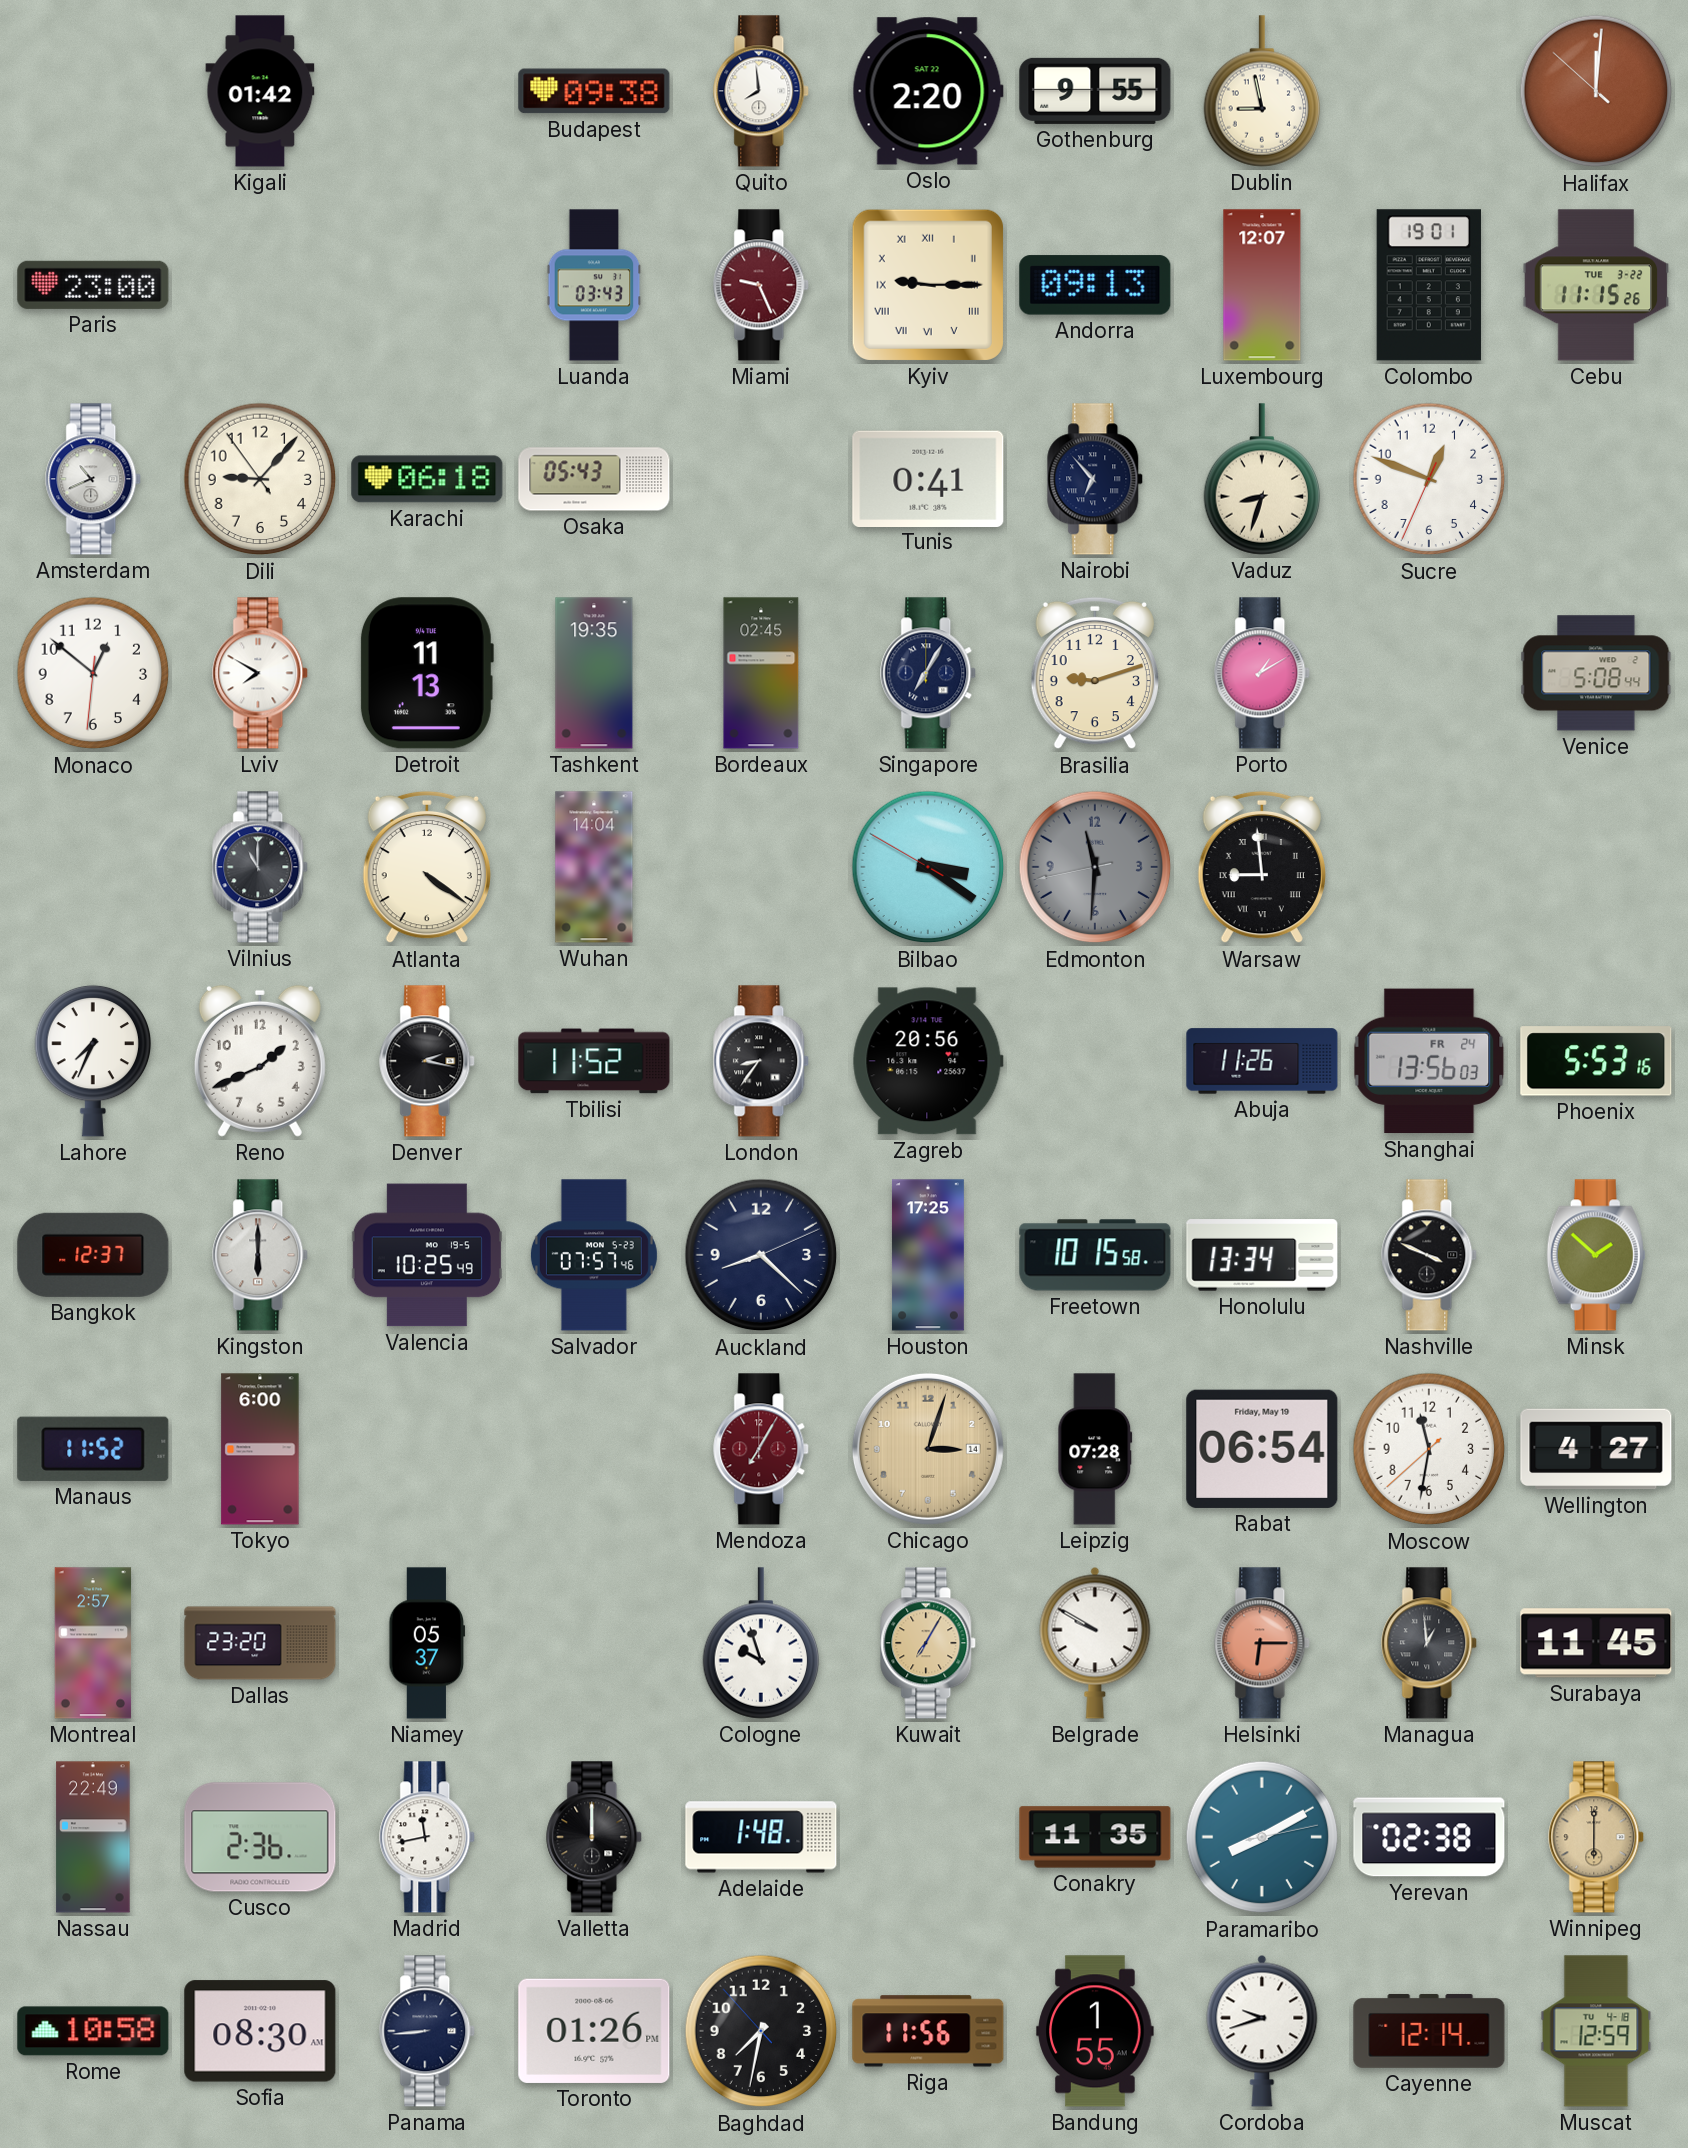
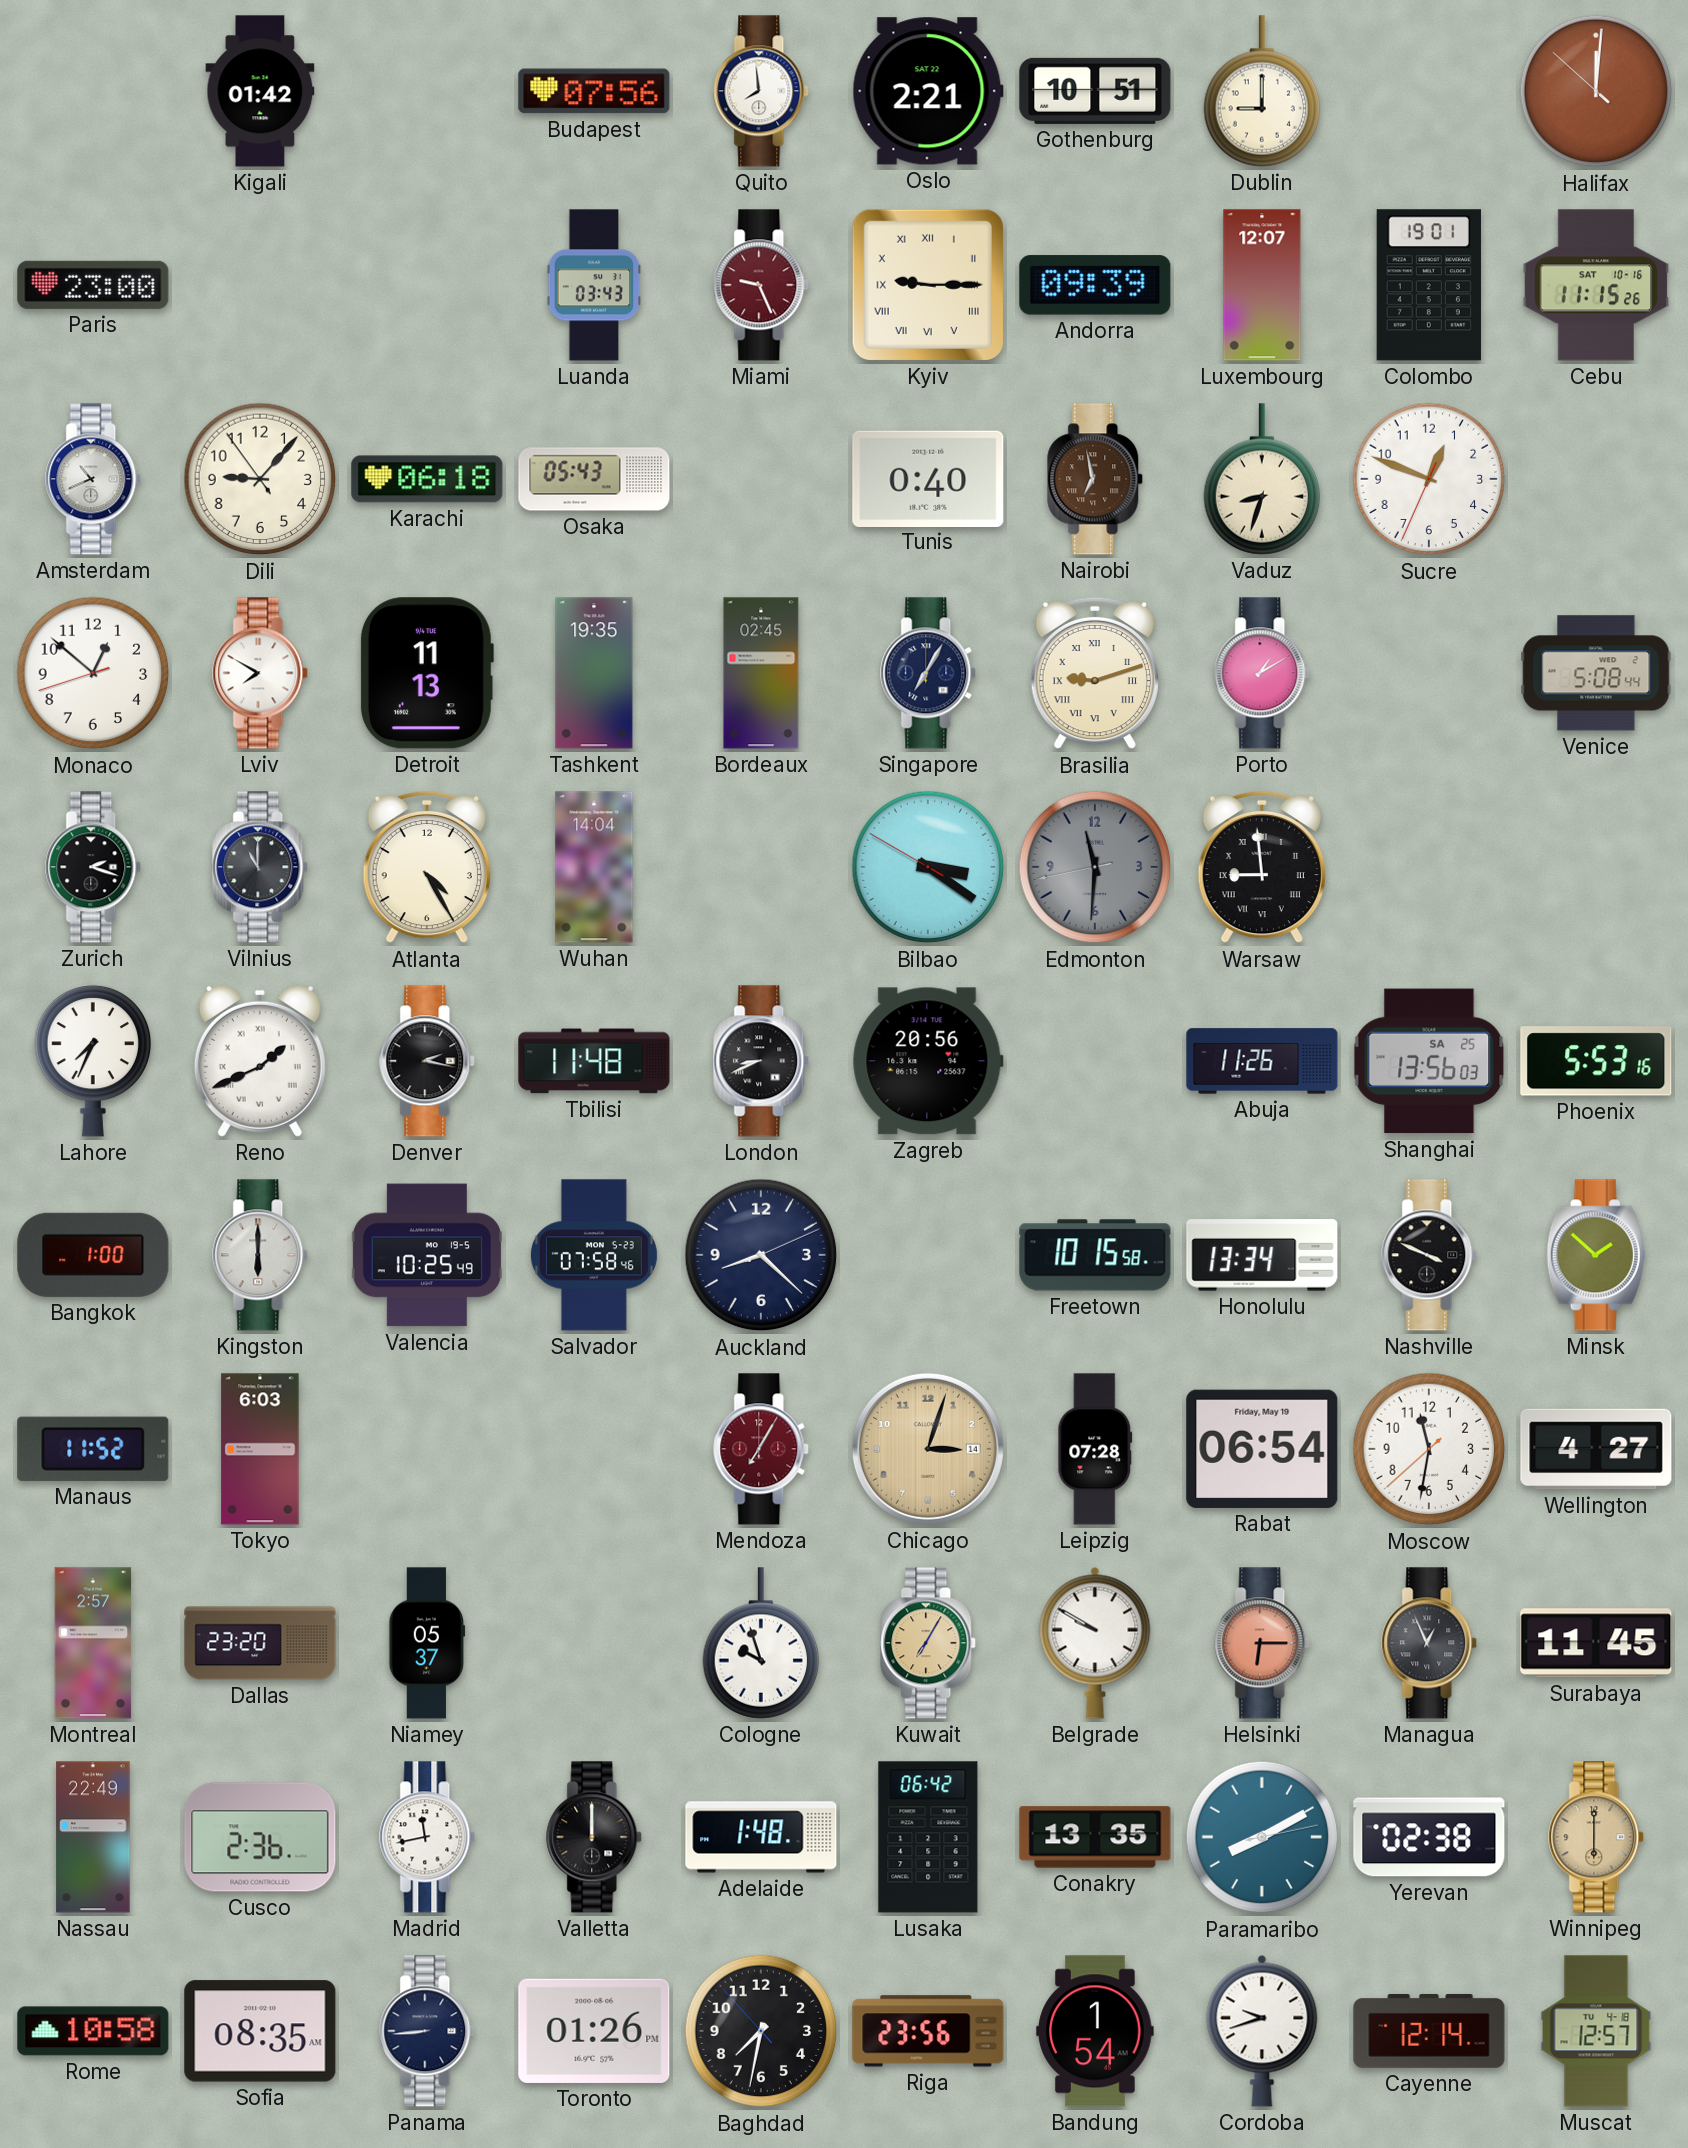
Budapest: 09:38 -> 07:56
Oslo: 2:20 -> 2:21
Gothenburg: 9:55 -> 10:51
Dublin: 8:58 -> 9:00
Andorra: 09:13 -> 09:39
Cebu date: TUE 3-22 -> SAT 10-16
Tunis: 0:41 -> 0:40
Nairobi: 6:53 -> 6:58
Nairobi dial: navy -> brown
Monaco: 12:51:31 -> 12:51:42
Brasilia numerals: Arabic -> Roman
Zurich: none -> 2:18
Atlanta: 4:21 -> 4:25
Reno numerals: Arabic -> Roman
Tbilisi: 11:52 -> 11:48
London: 8:36 -> 8:41
Shanghai date: FR 24 -> SA 25
Bangkok: 12:37 -> 1:00
Salvador: 07:57 -> 07:58
Houston: 17:25 -> none
Tokyo: 6:00 -> 6:03
Managua: 12:59 -> 12:56
Lusaka: none -> 06:42
Conakry: 11:35 -> 13:35
Sofia: 08:30 -> 08:35
Riga: 11:56 -> 23:56
Bandung: 1:55 -> 1:54
Muscat: 12:59 -> 12:57
